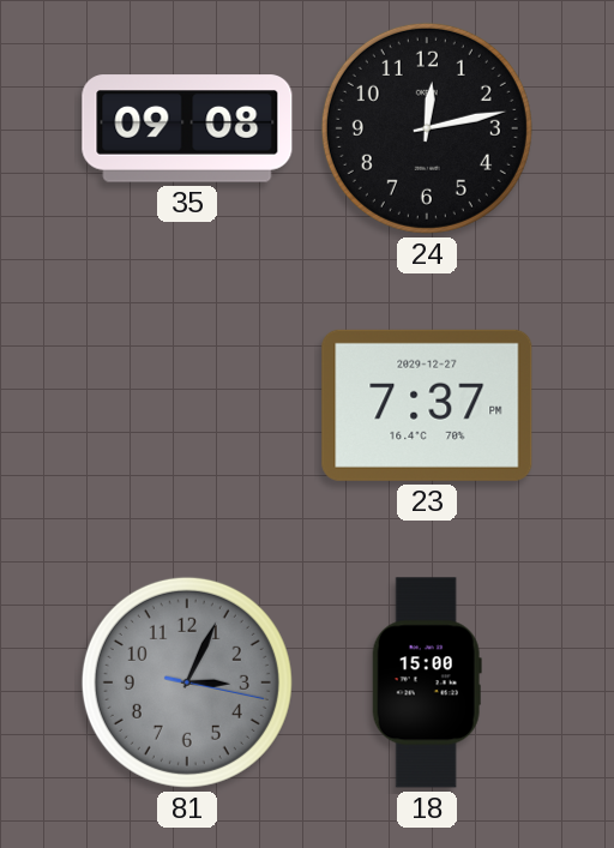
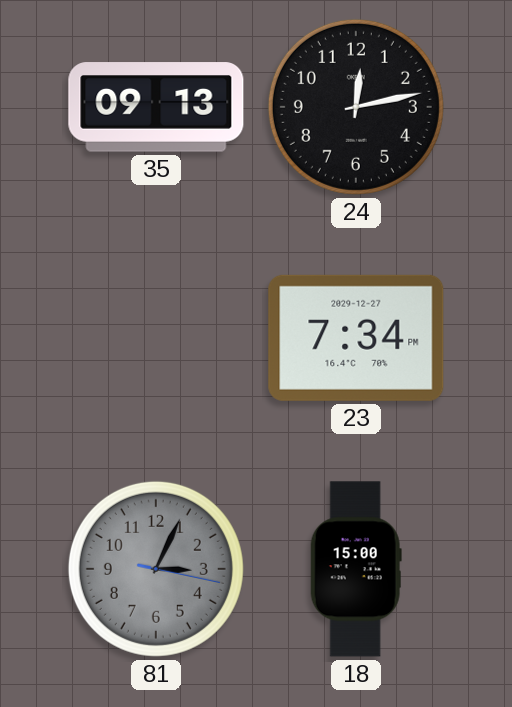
35: 09:08 -> 09:13
23: 7:37 -> 7:34
